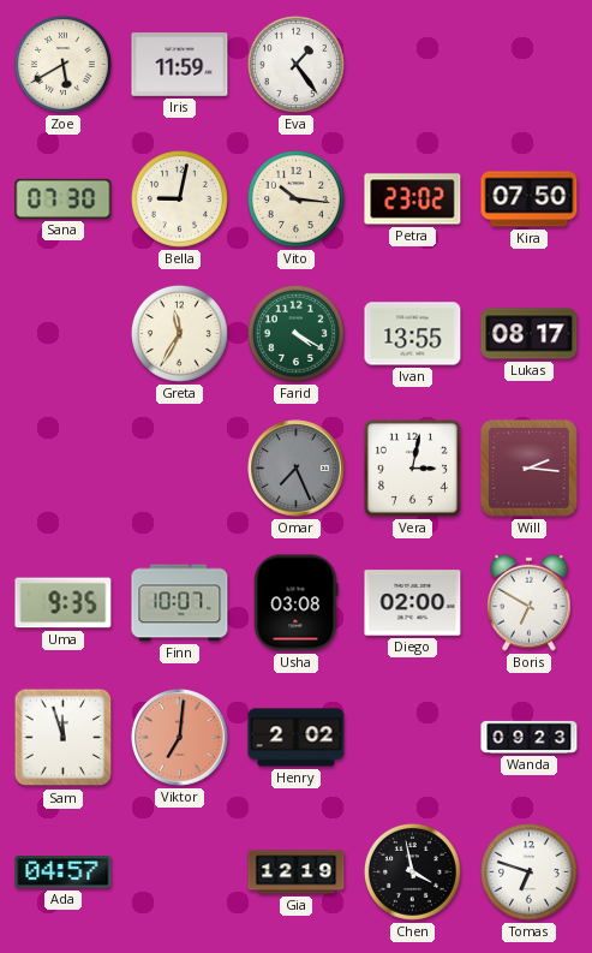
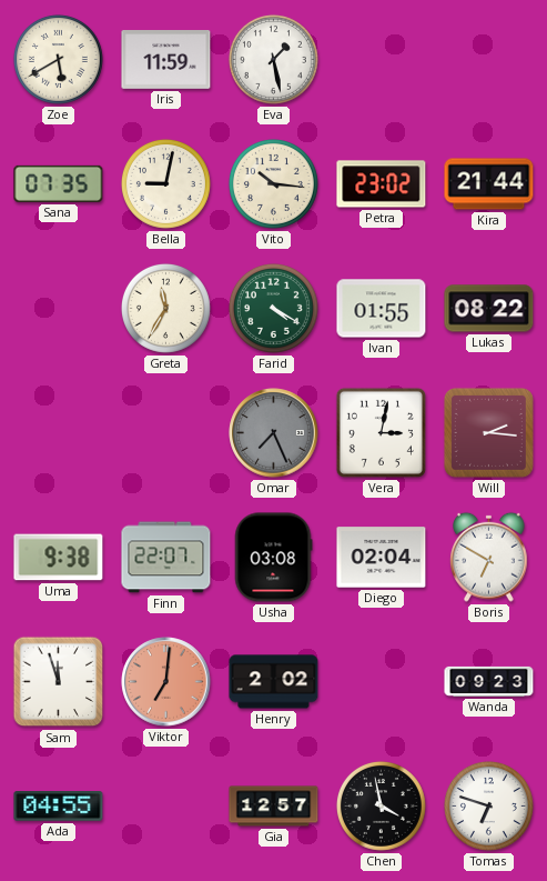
Eva: 1:24 -> 1:28
Sana: 07:30 -> 07:35
Kira: 07:50 -> 21:44
Ivan: 13:55 -> 01:55
Lukas: 08:17 -> 08:22
Uma: 9:35 -> 9:38
Finn: 10:07 -> 22:07
Diego: 02:00 -> 02:04
Ada: 04:57 -> 04:55
Gia: 12:19 -> 12:57
